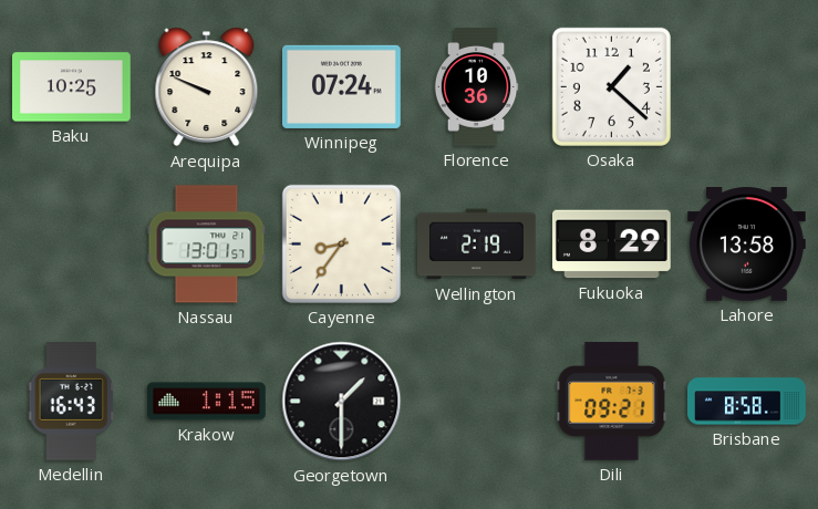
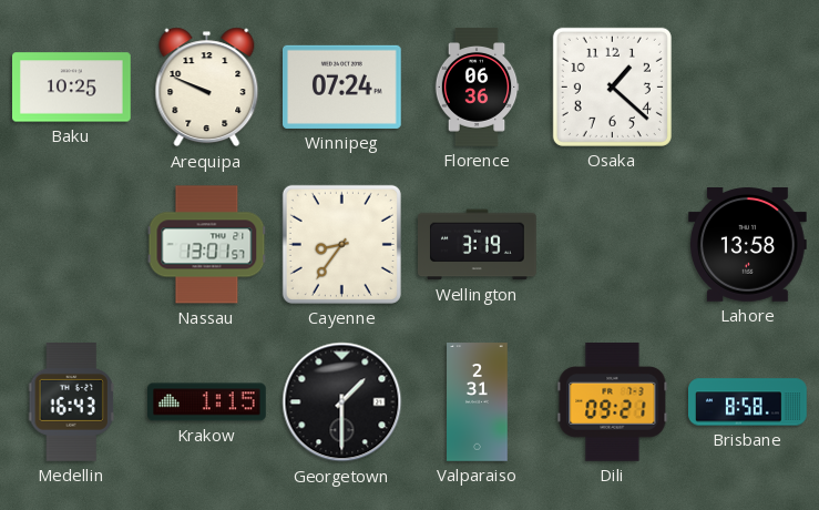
Florence: 10:36 -> 06:36
Wellington: 2:19 -> 3:19
Fukuoka: 8:29 -> none
Valparaiso: none -> 2:31
